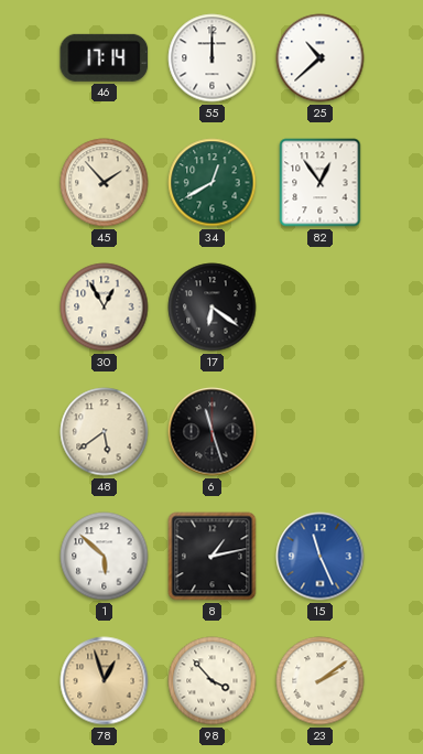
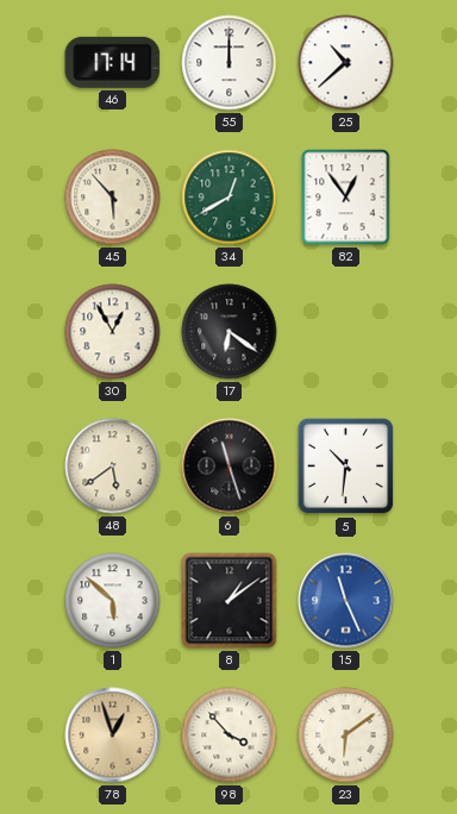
45: 1:53 -> 5:53
5: none -> 10:31
8: 1:13 -> 1:09
23: 2:09 -> 6:09
